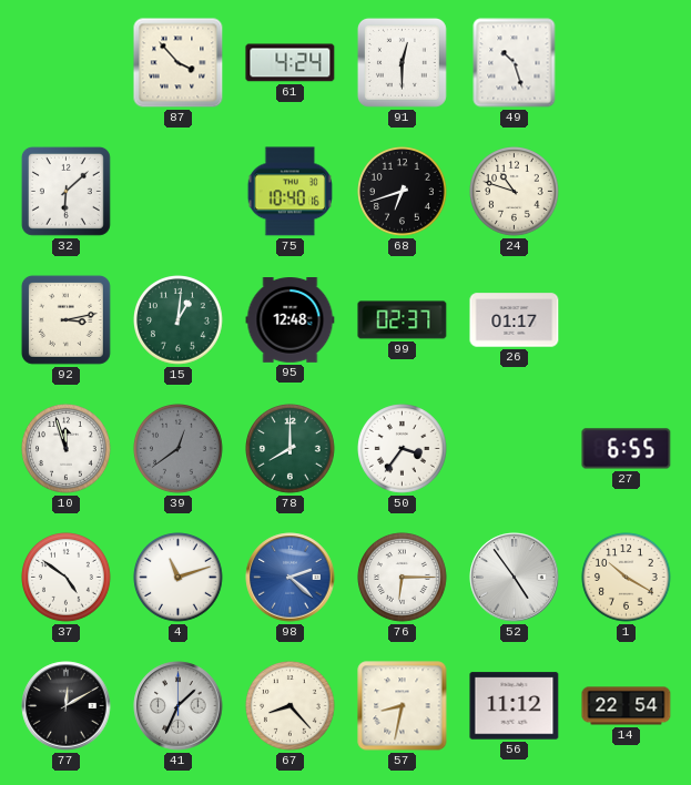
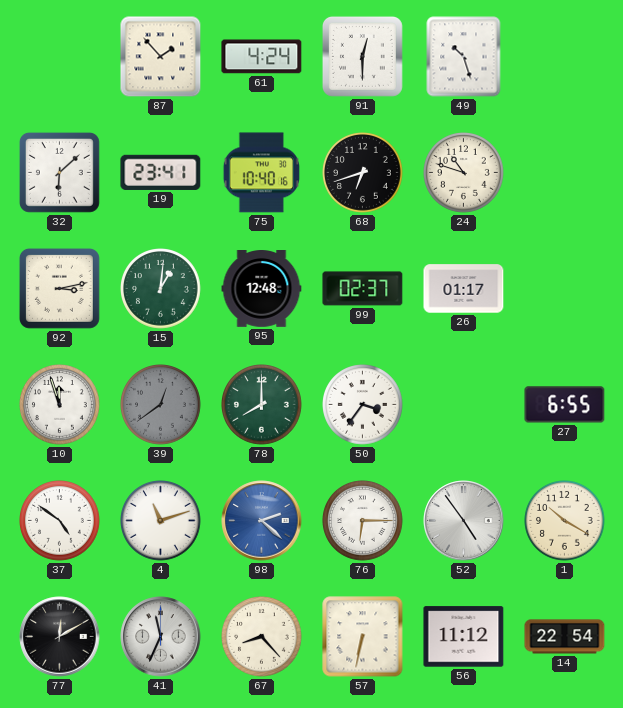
87: 3:53 -> 1:53
19: none -> 23:41
41: 1:34 -> 11:34
57: 8:32 -> 6:32
